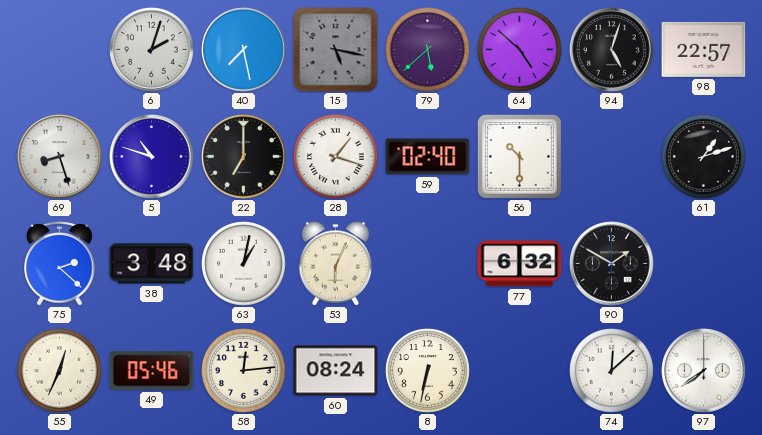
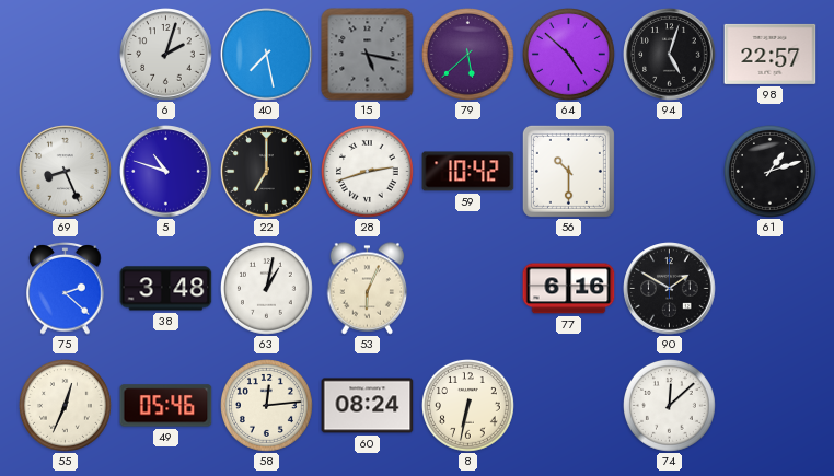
69: 8:27 -> 8:26
28: 1:18 -> 2:42
59: 02:40 -> 10:42
77: 6:32 -> 6:16
97: 7:39 -> none
